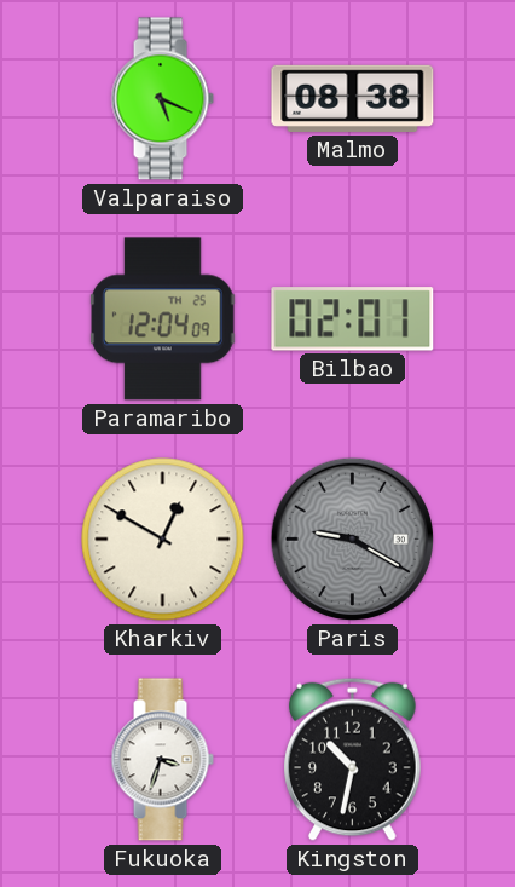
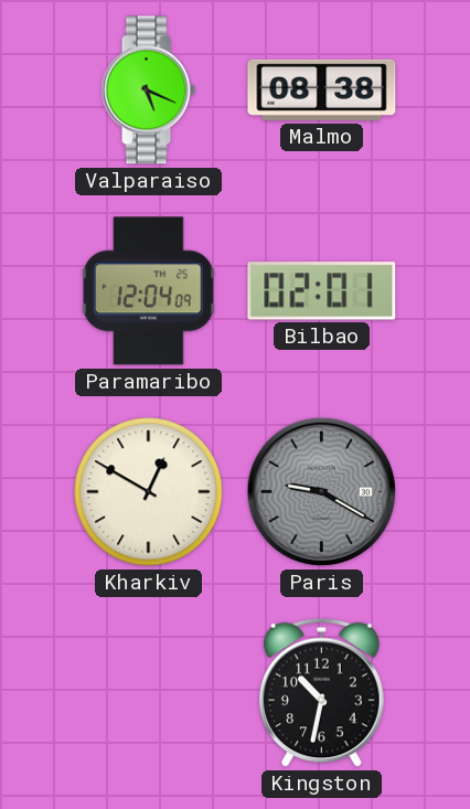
Fukuoka: 3:33 -> none
